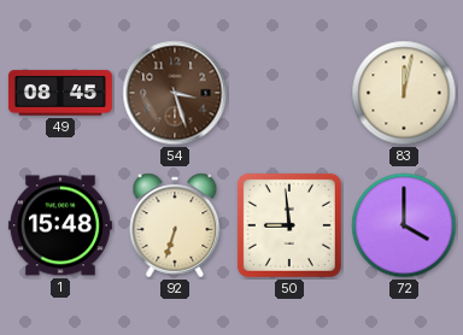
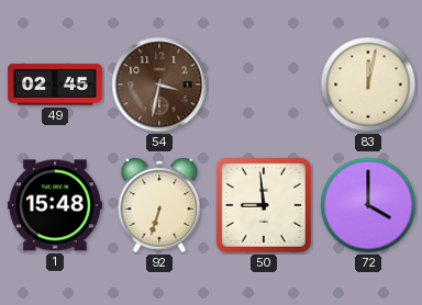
49: 08:45 -> 02:45
54: 3:27 -> 3:32
